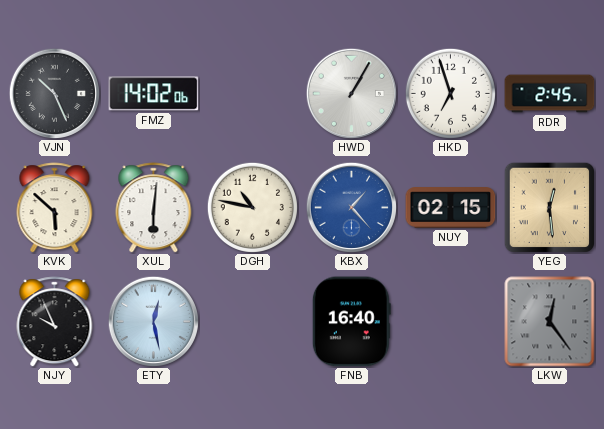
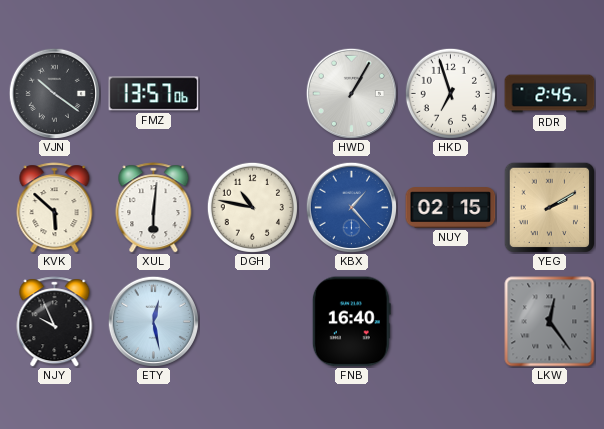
VJN: 10:26 -> 10:21
FMZ: 14:02 -> 13:57
YEG: 12:29 -> 2:10
